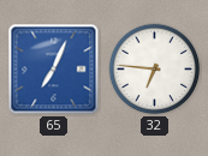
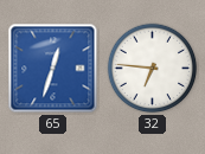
65: 7:04 -> 12:33
